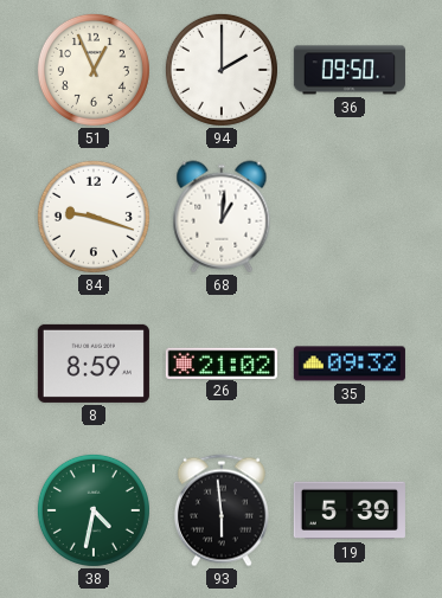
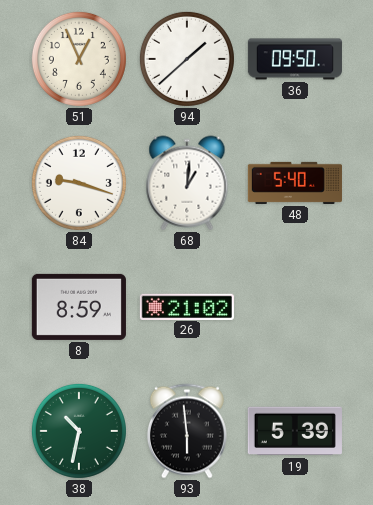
94: 2:00 -> 1:38
48: none -> 5:40
35: 09:32 -> none
38: 4:32 -> 10:32
